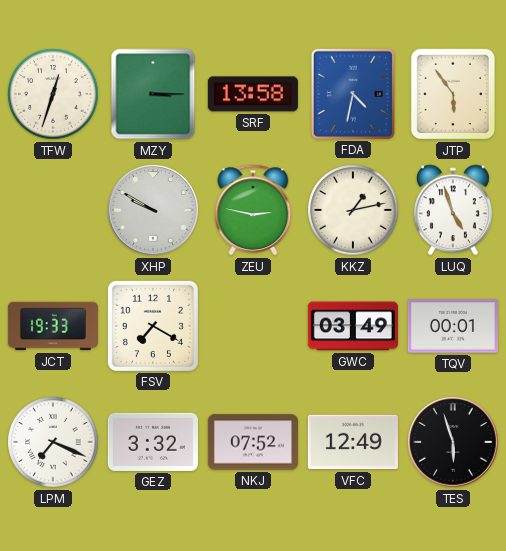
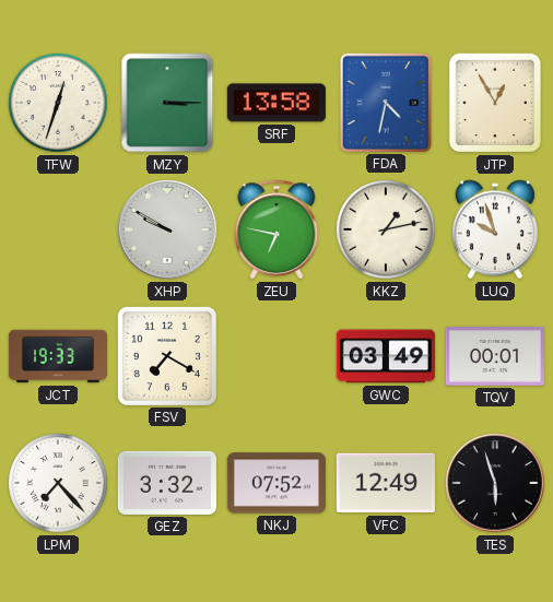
JTP: 5:54 -> 12:55
ZEU: 2:47 -> 6:47
LUQ: 4:57 -> 9:57
LPM: 7:19 -> 7:23
